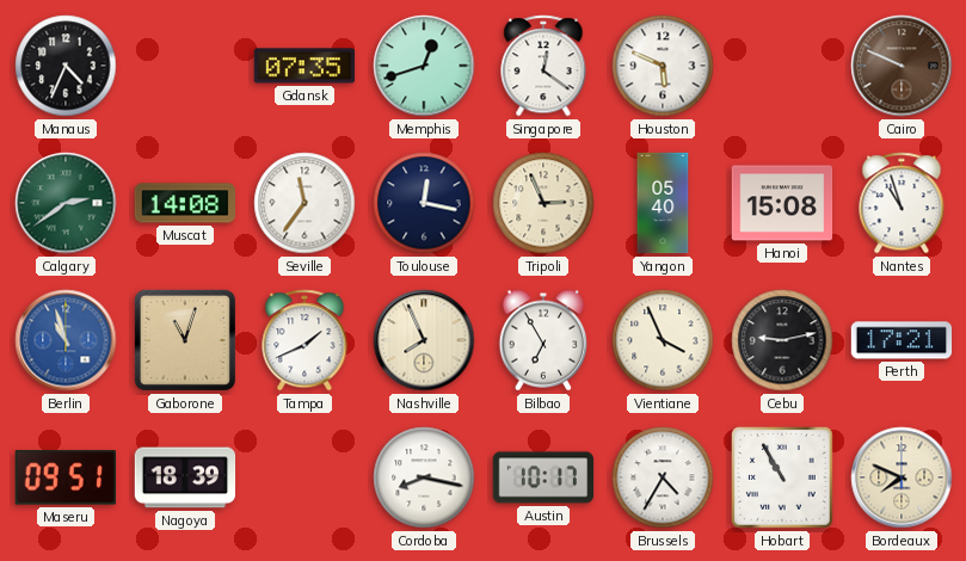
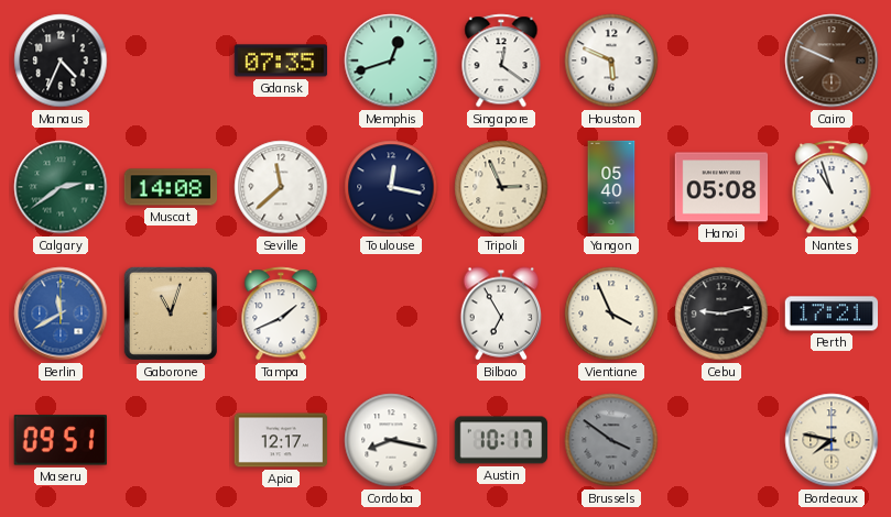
Seville: 11:36 -> 11:38
Hanoi: 15:08 -> 05:08
Berlin: 10:57 -> 11:40
Nashville: 7:56 -> none
Nagoya: 18:39 -> none
Apia: none -> 12:17
Brussels: 4:35 -> 3:51
Brussels dial: white -> grey
Hobart: 10:55 -> none
Bordeaux: 7:49 -> 7:47
